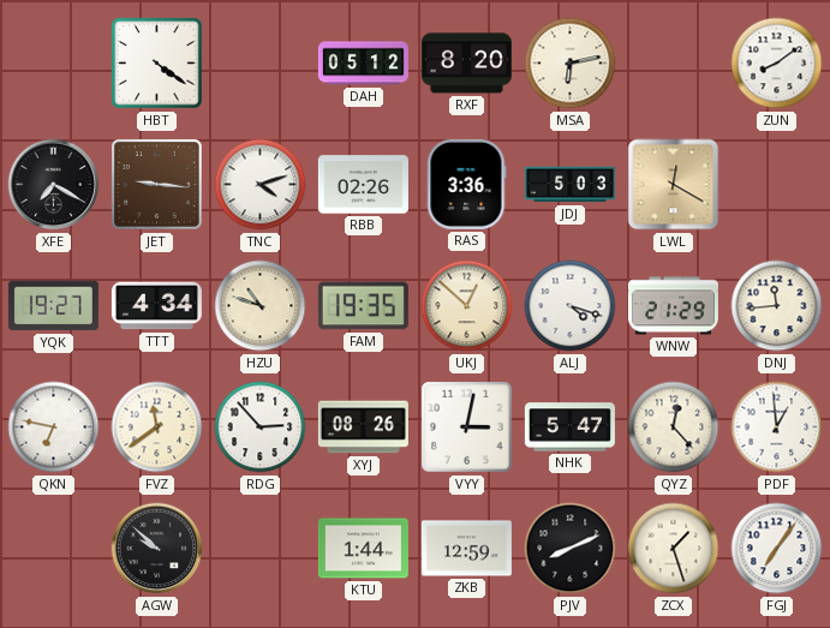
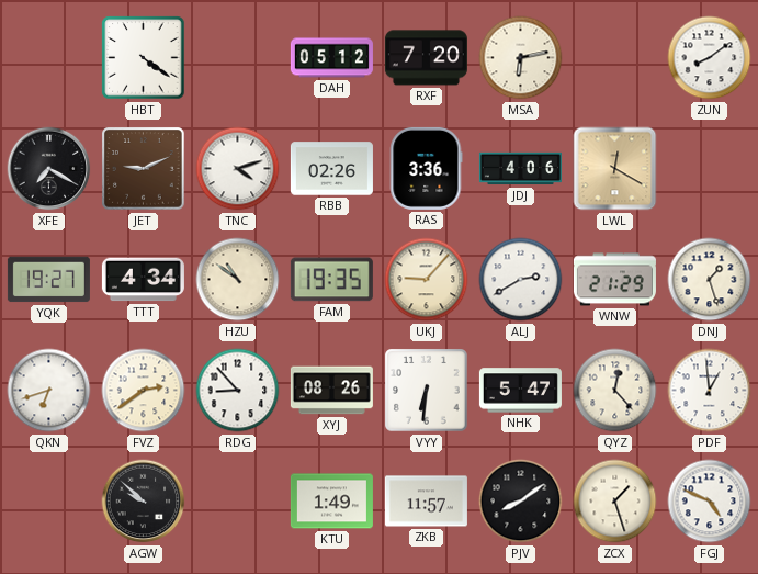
RXF: 8:20 -> 7:20
JET: 9:16 -> 9:11
JDJ: 5:03 -> 4:06
HZU: 10:48 -> 10:51
UKJ: 12:52 -> 9:07
ALJ: 4:18 -> 2:40
DNJ: 11:44 -> 1:27
QKN: 6:47 -> 6:42
FVZ: 11:39 -> 2:39
RDG: 2:53 -> 8:53
VYY: 3:02 -> 6:31
KTU: 1:44 -> 1:49
ZKB: 12:59 -> 11:57
PJV: 8:11 -> 8:09
FGJ: 7:06 -> 4:49
